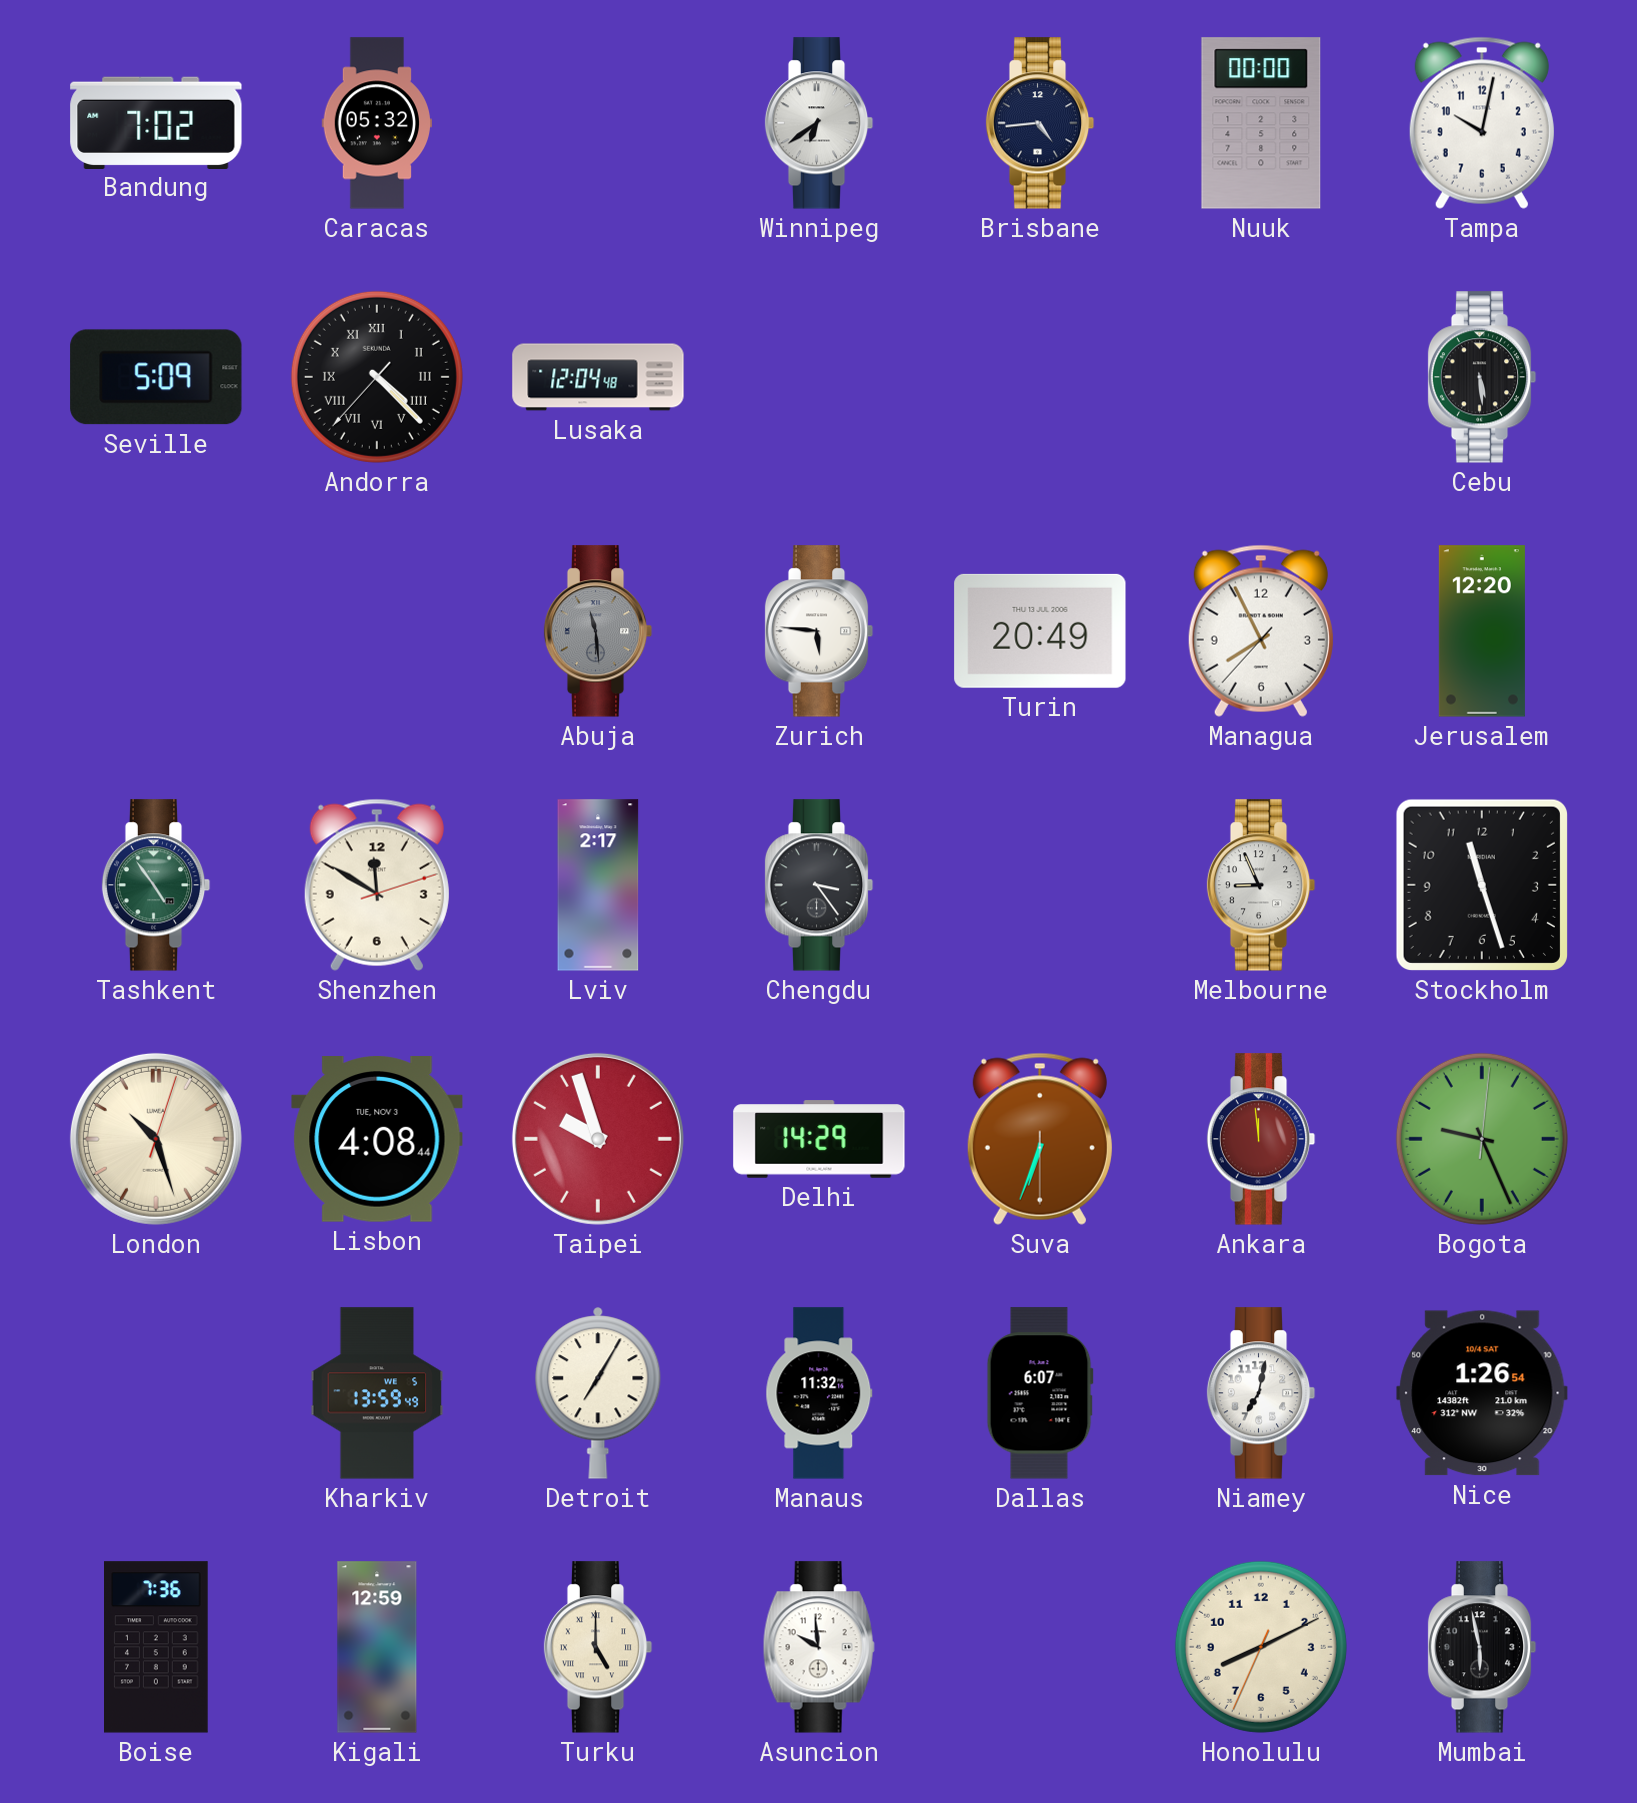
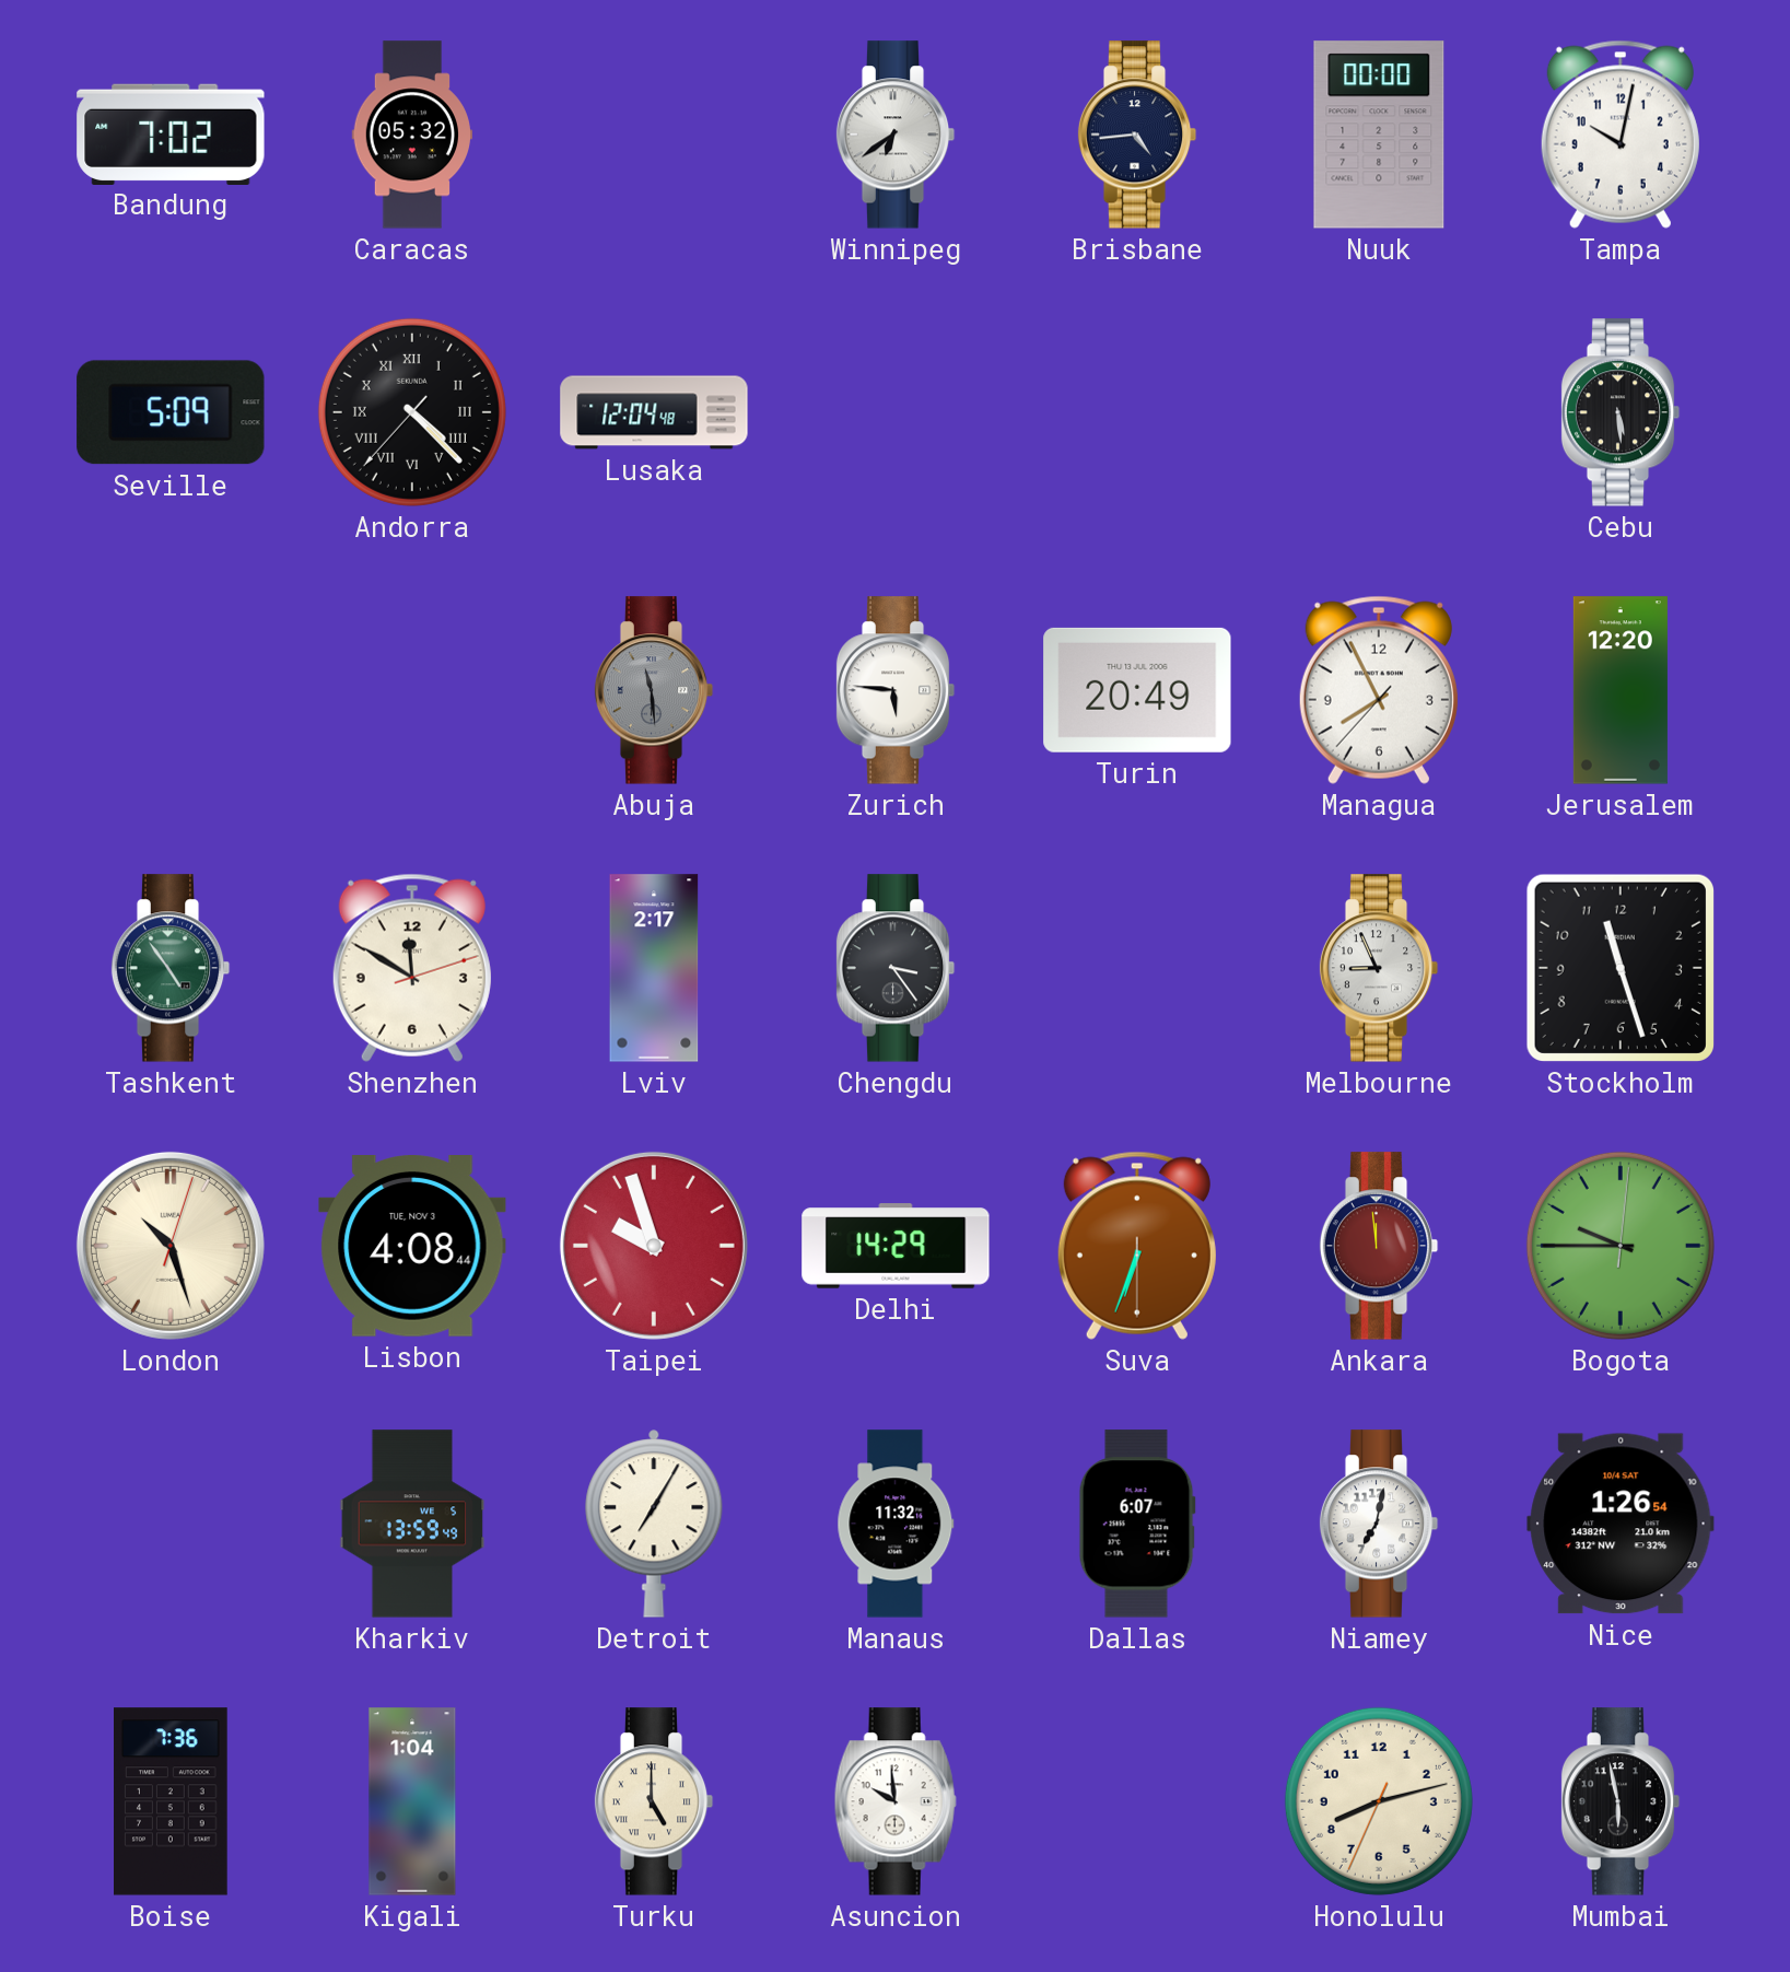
Bogota: 9:26 -> 9:45
Kigali: 12:59 -> 1:04
Honolulu: 8:10 -> 8:12
